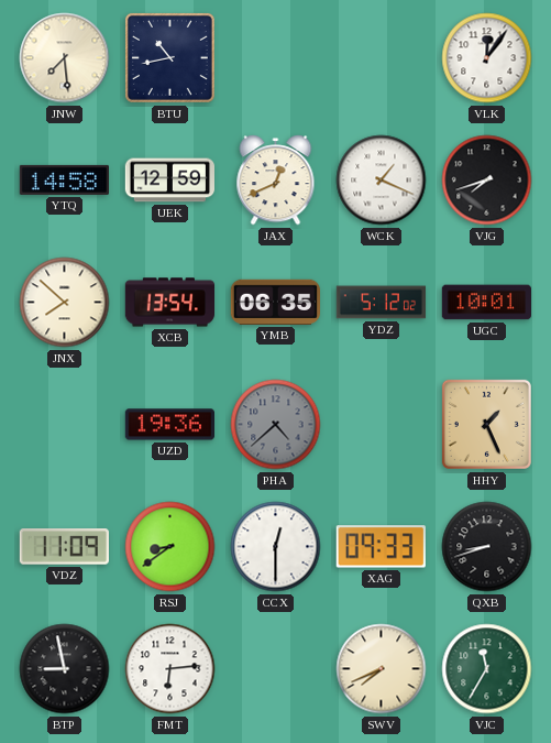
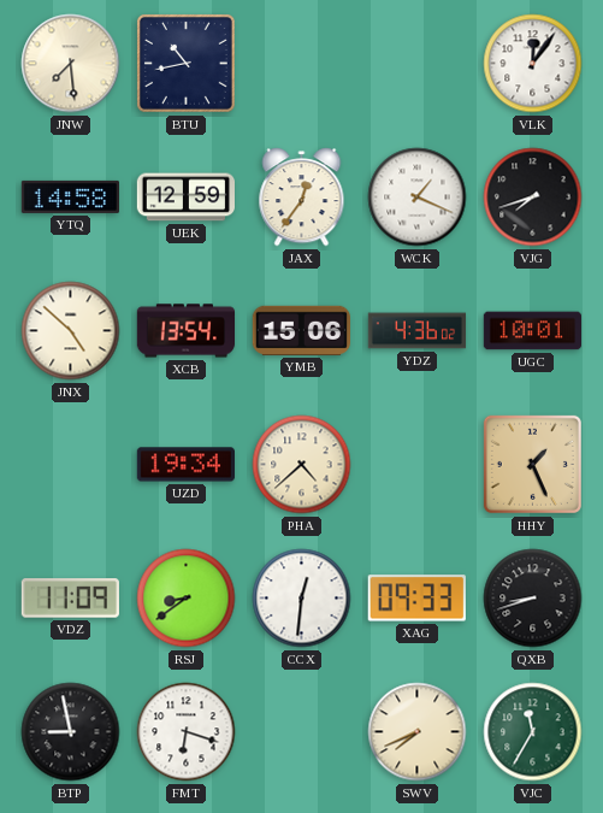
JAX: 12:41 -> 12:36
JNX: 7:52 -> 4:52
YMB: 06:35 -> 15:06
YDZ: 5:12 -> 4:36
UZD: 19:36 -> 19:34
PHA dial: grey -> cream
CCX: 12:30 -> 12:31
FMT: 6:14 -> 6:18
